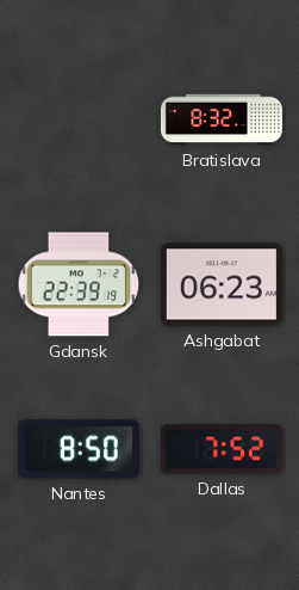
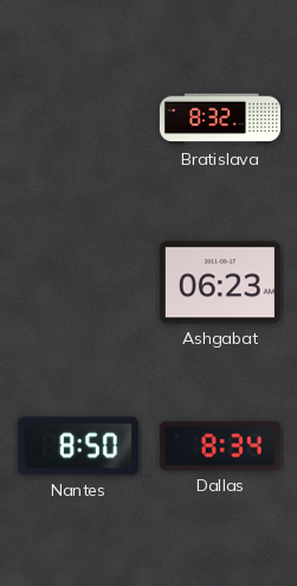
Gdansk: 22:39 -> none
Dallas: 7:52 -> 8:34
